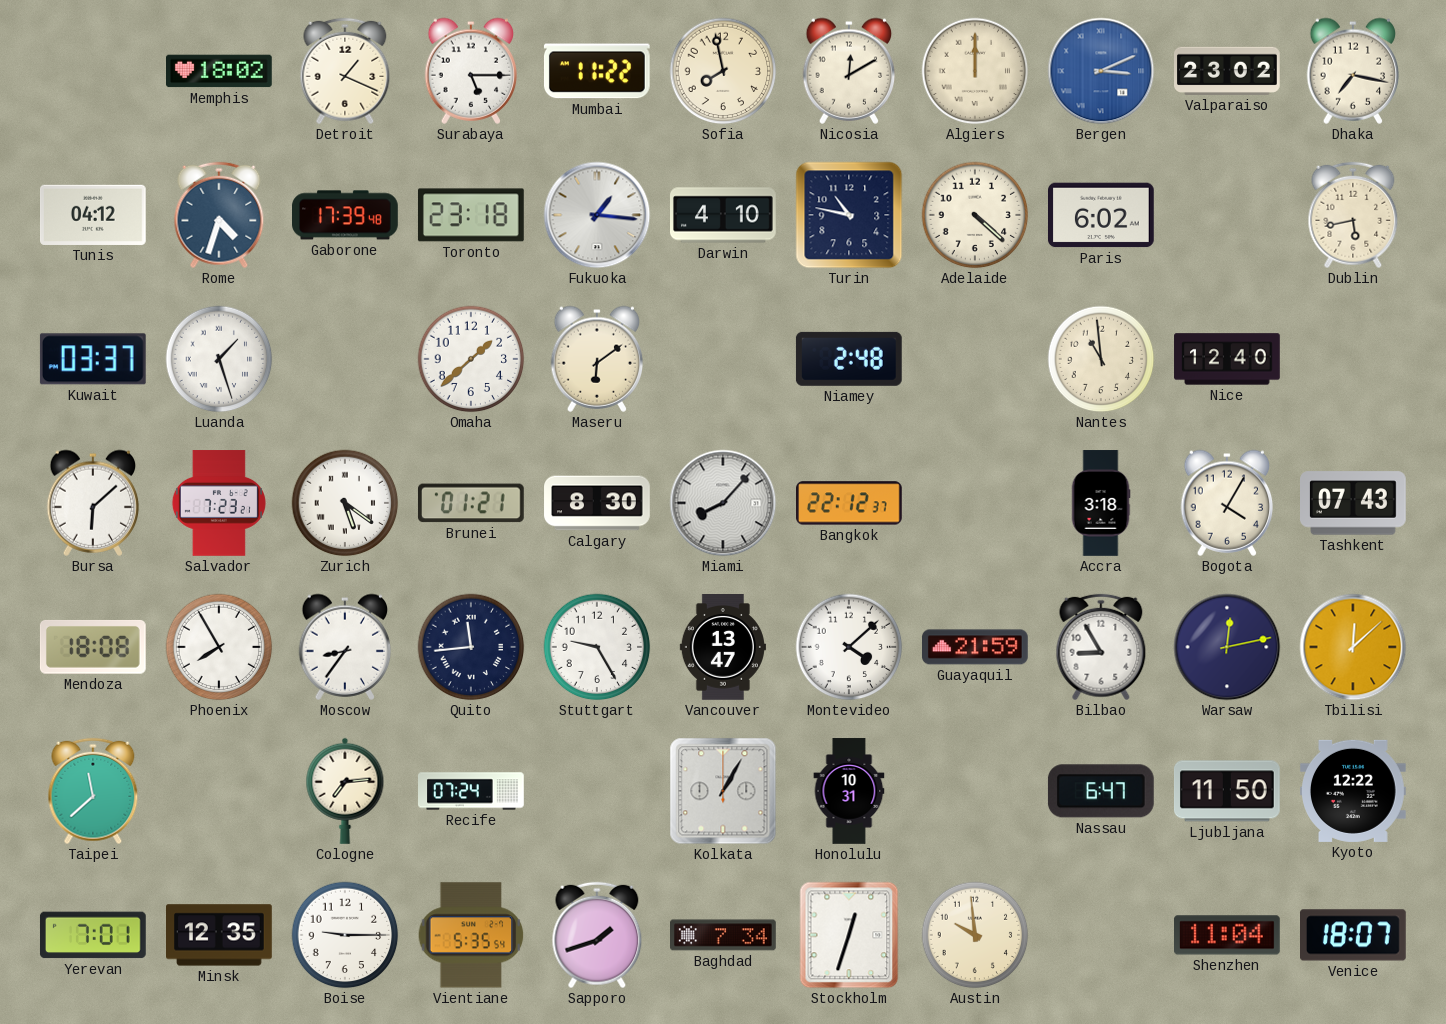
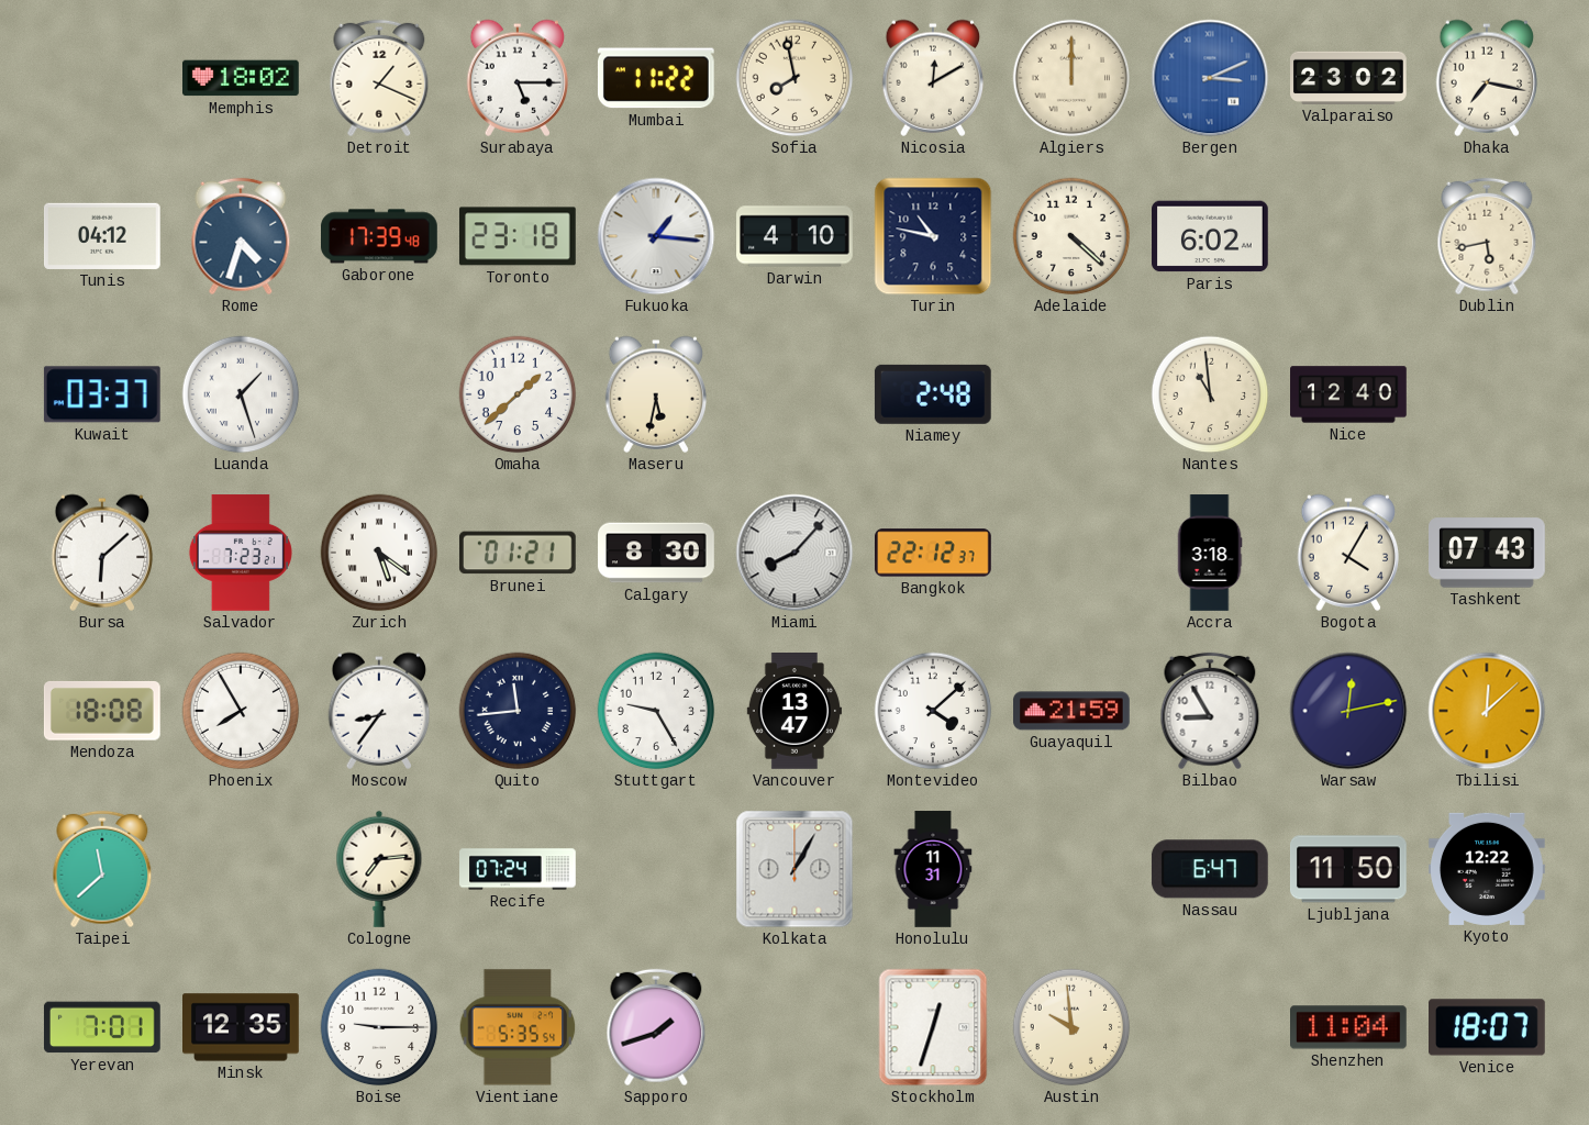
Maseru: 6:09 -> 5:32
Honolulu: 10:31 -> 11:31
Baghdad: 7:34 -> none
